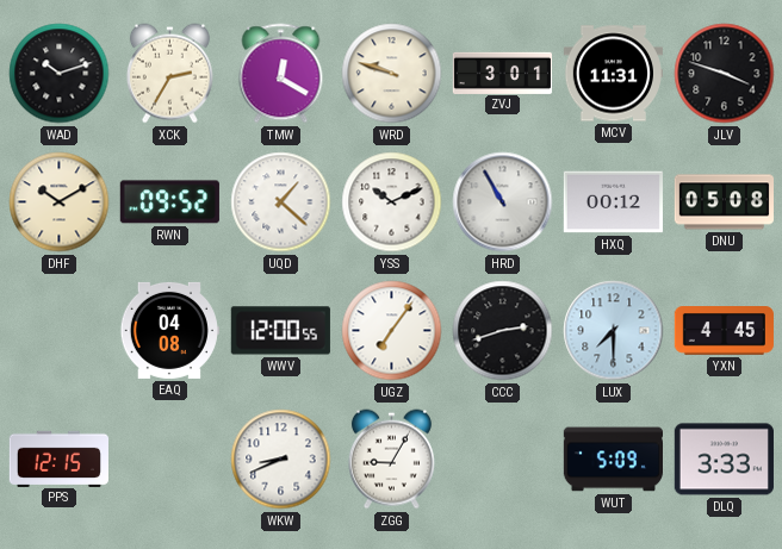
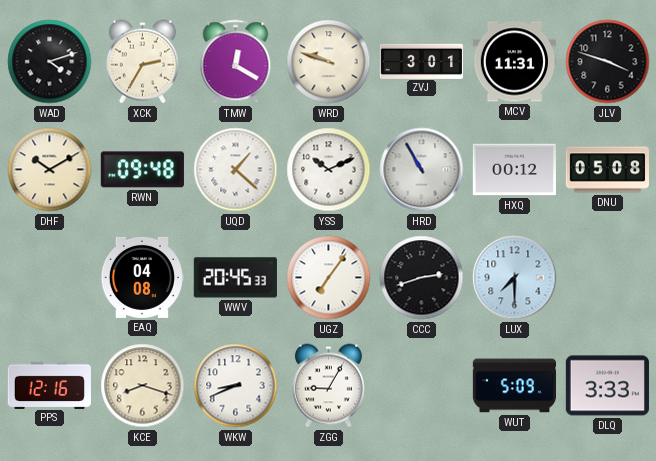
WAD: 10:12 -> 4:12
RWN: 09:52 -> 09:48
WWV: 12:00 -> 20:45
YXN: 4:45 -> none
PPS: 12:15 -> 12:16
KCE: none -> 8:18
